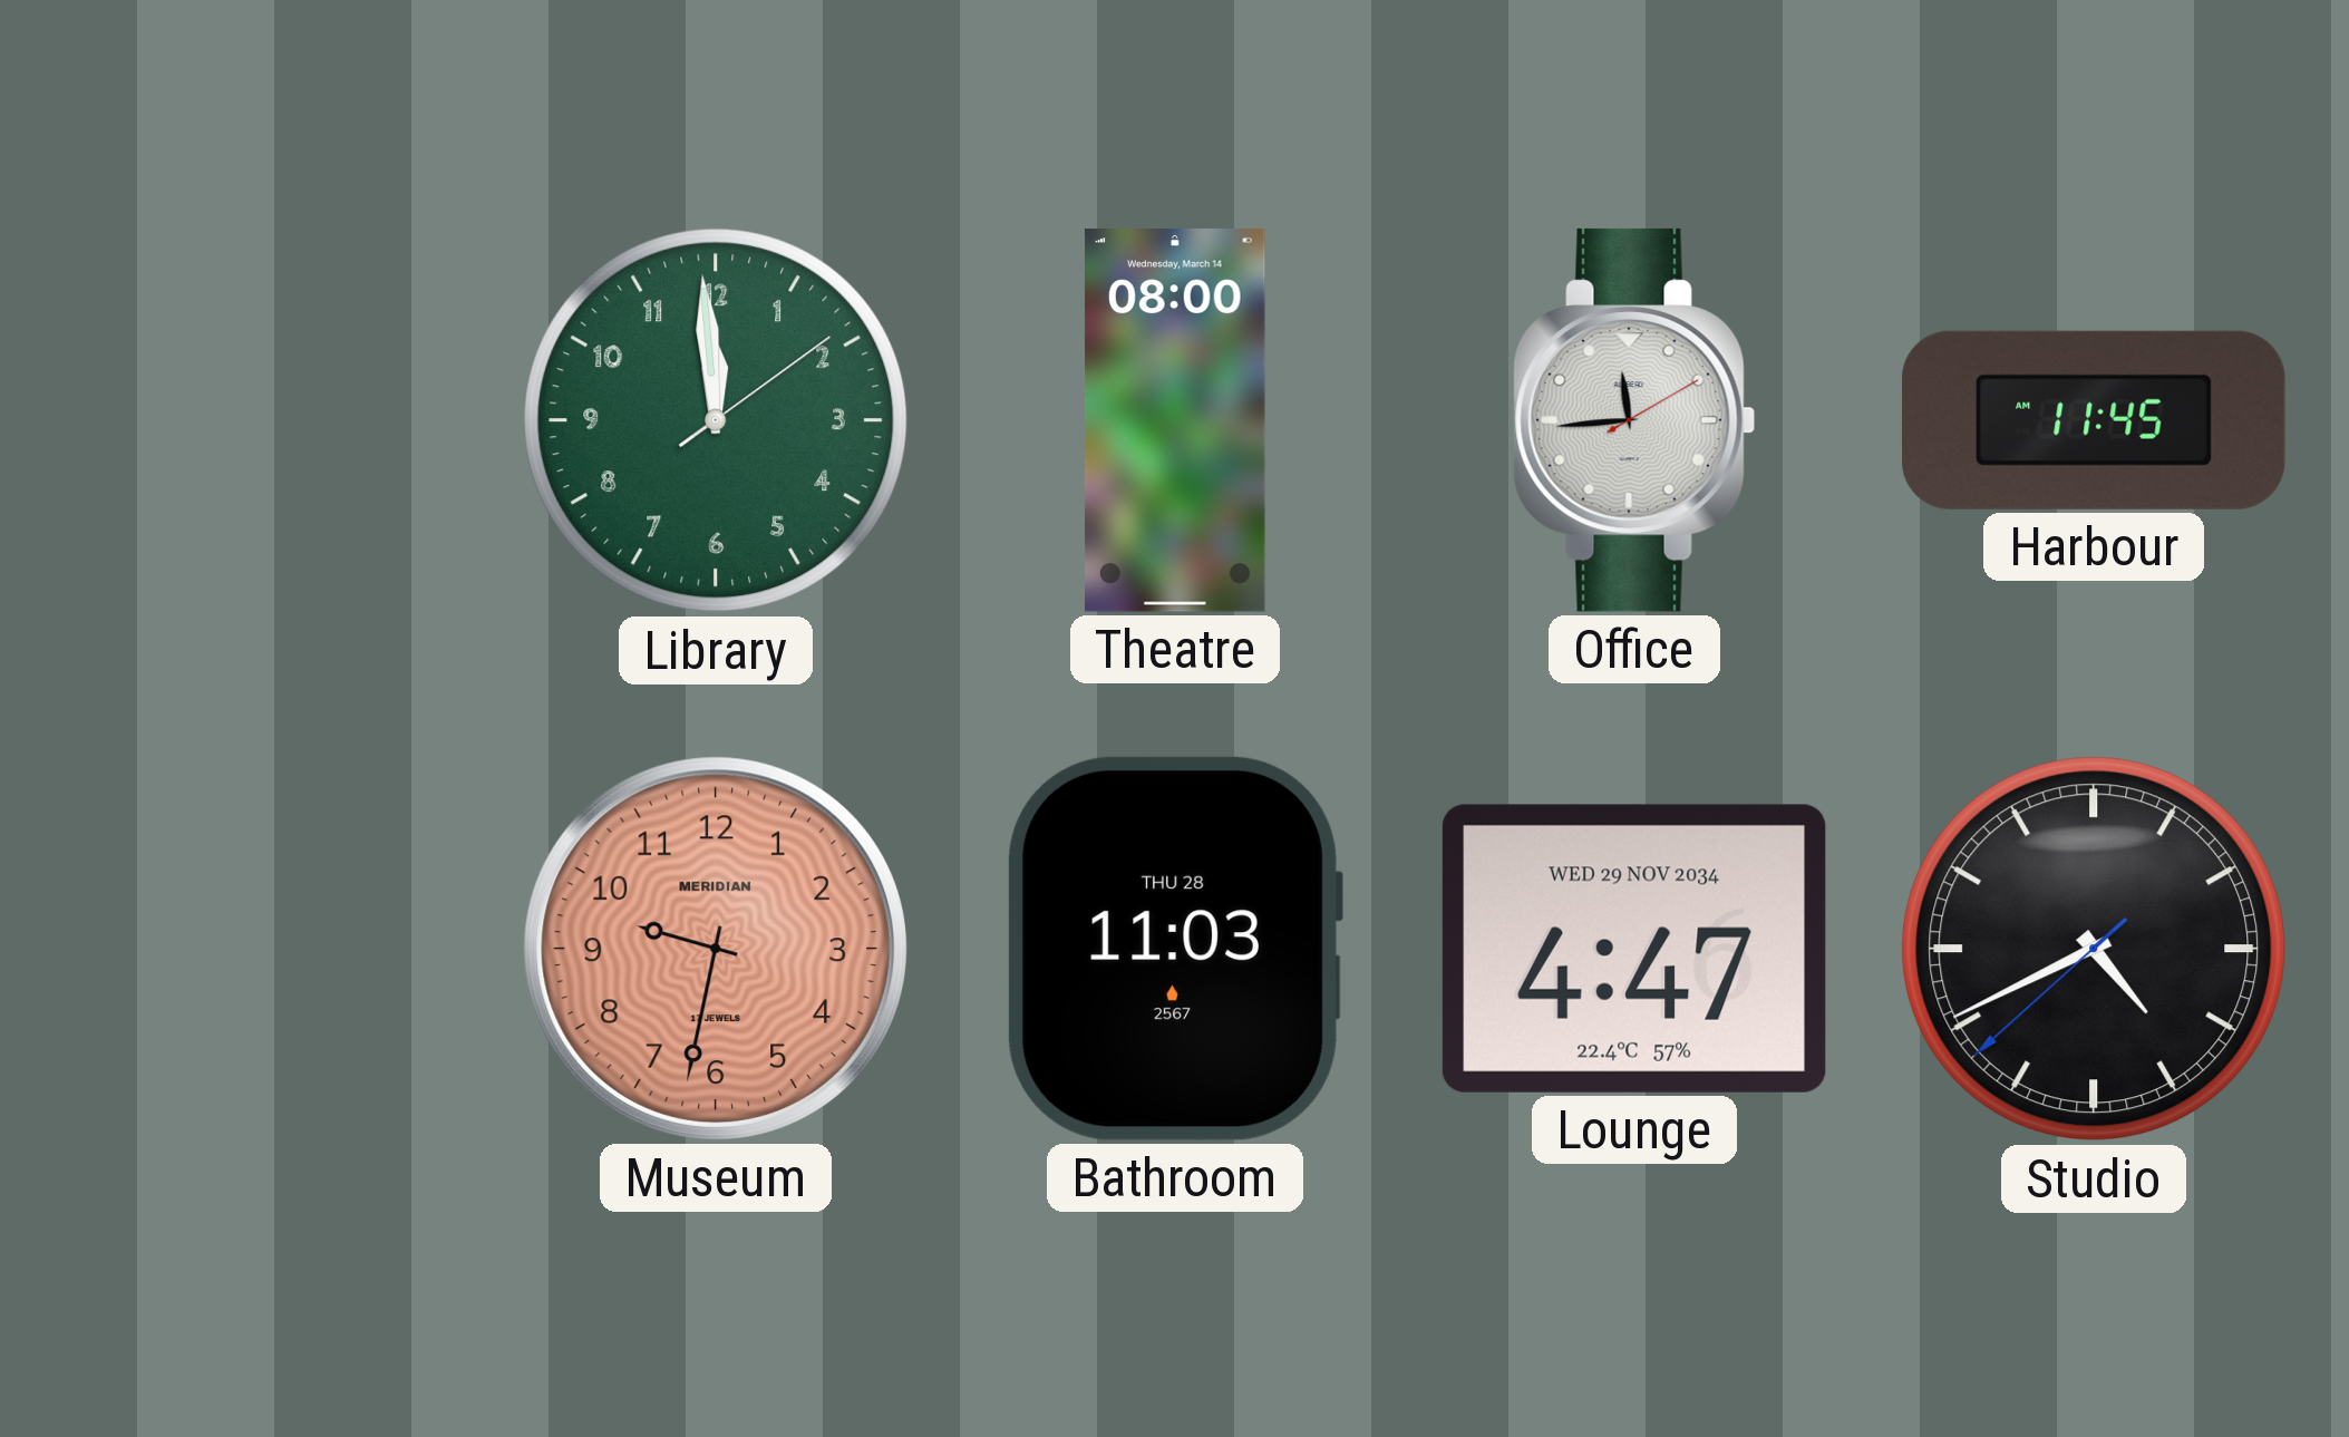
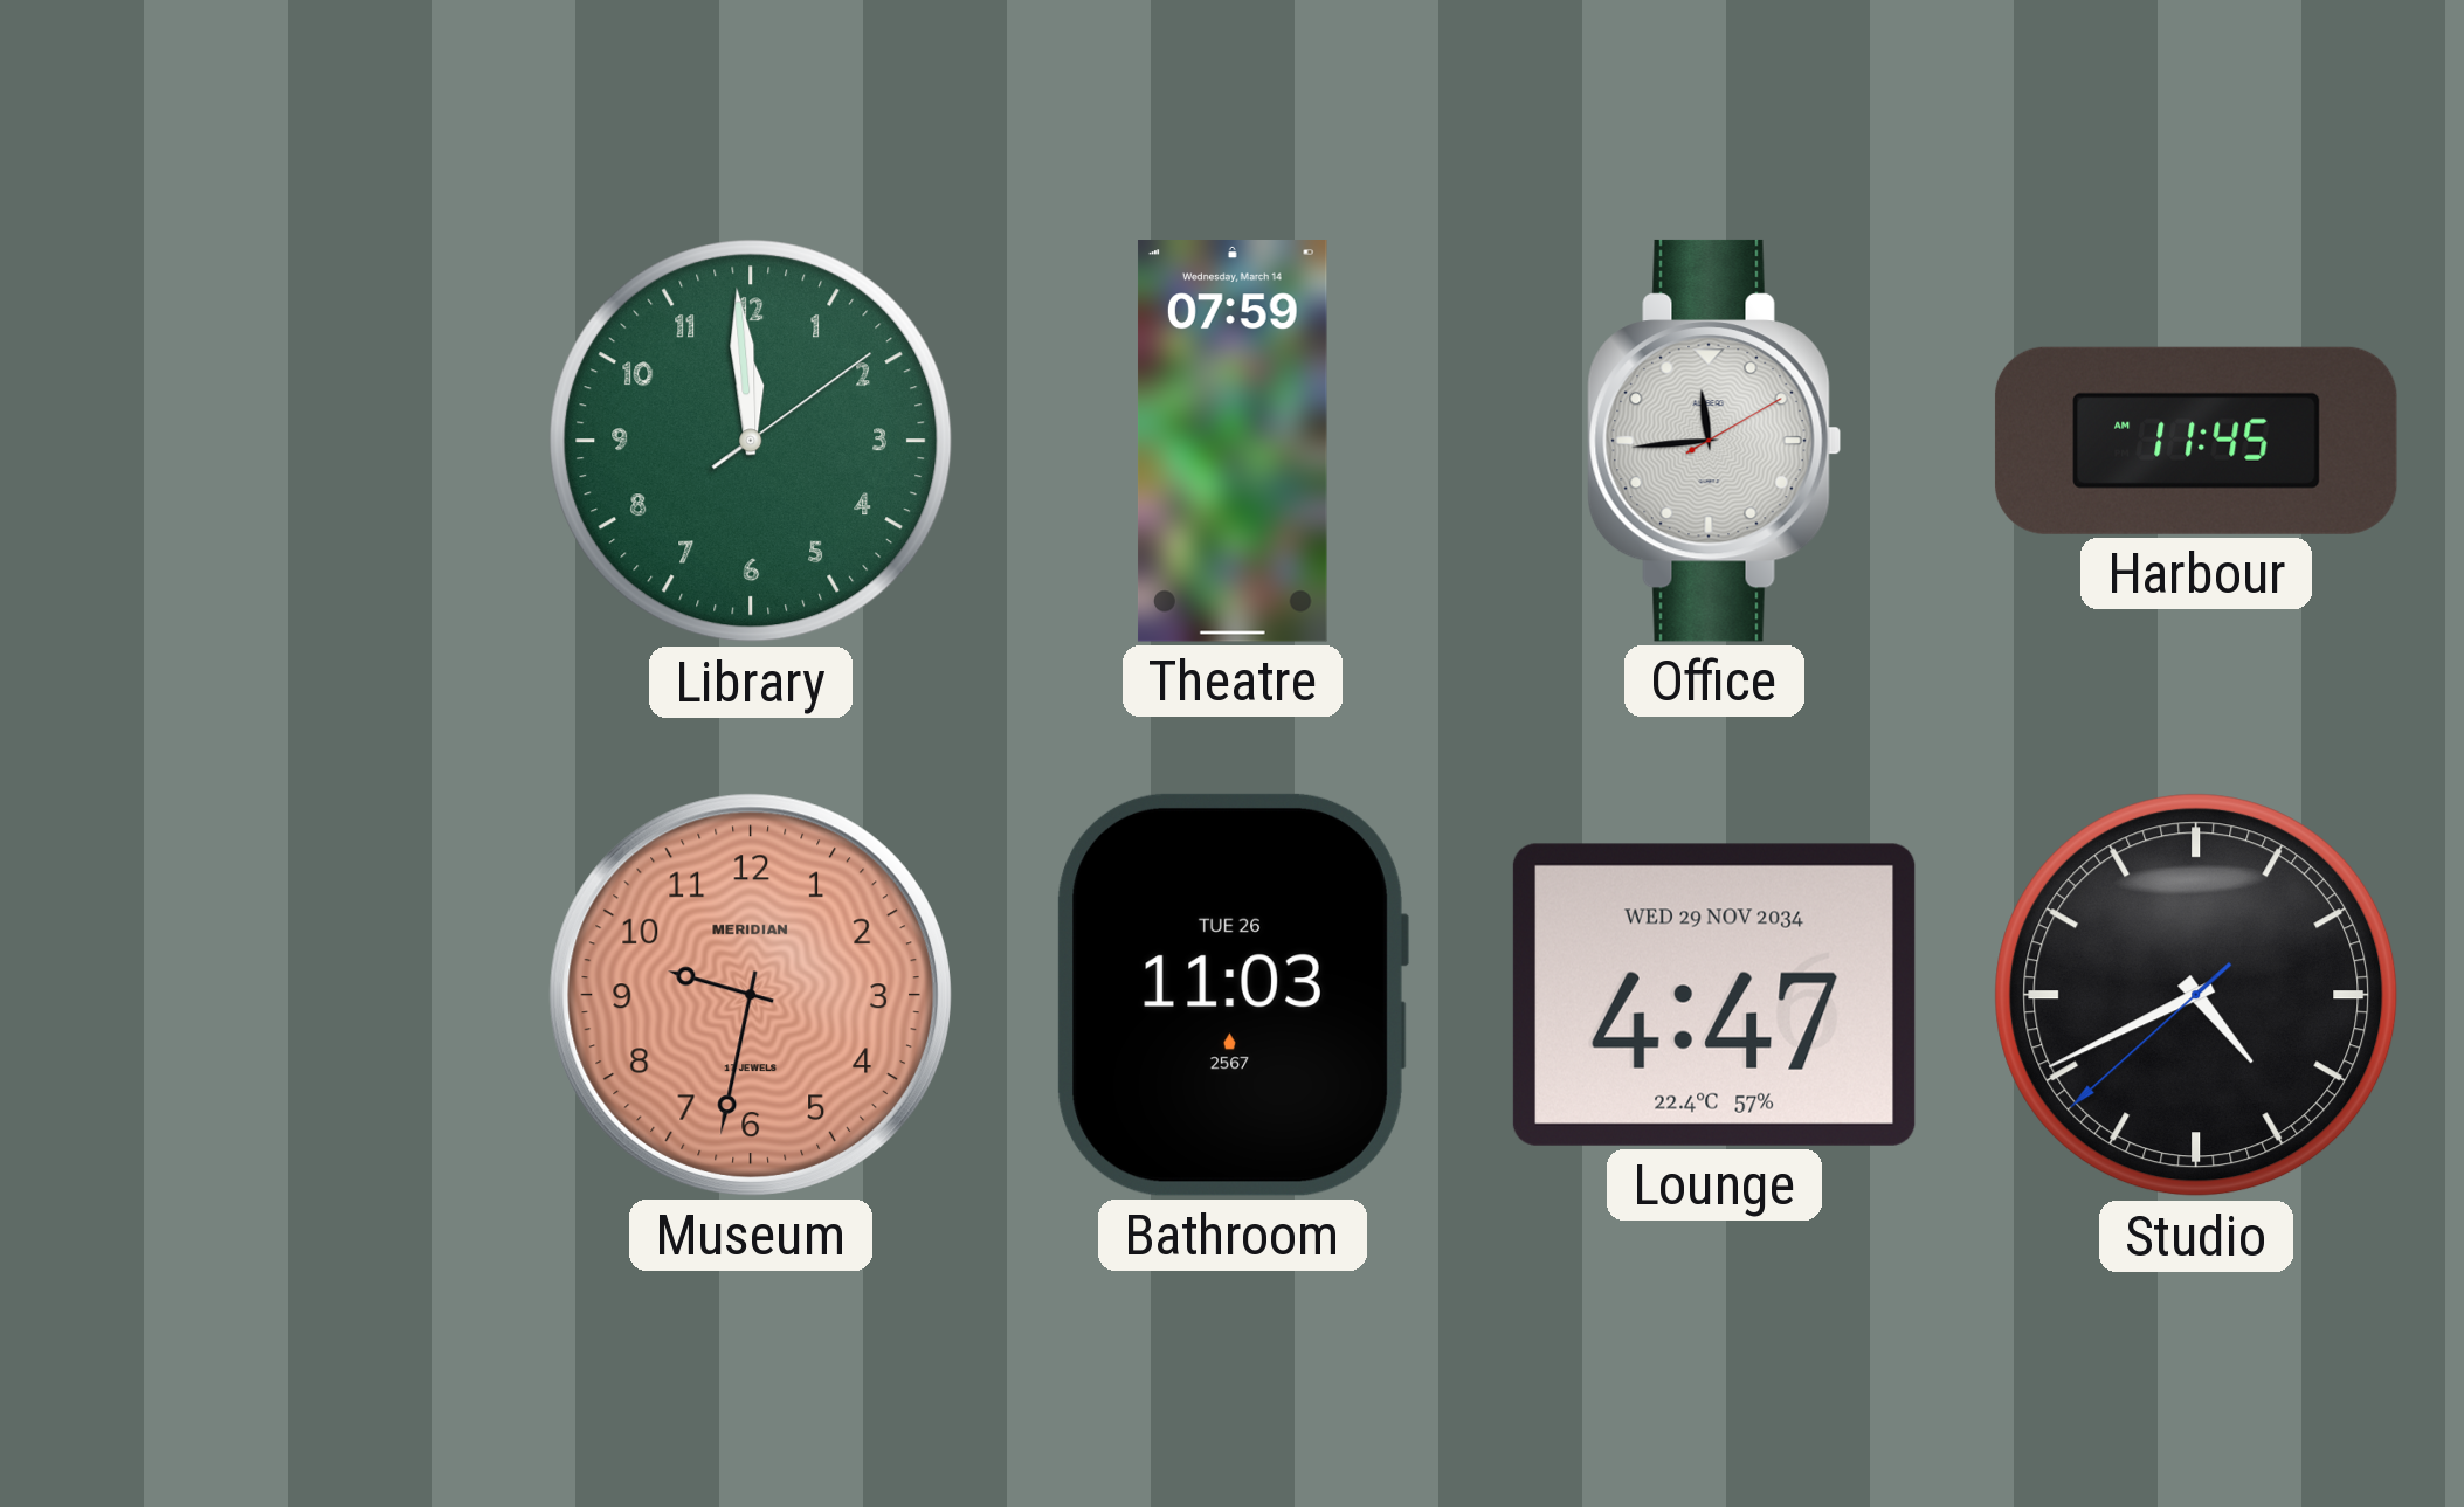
Theatre: 08:00 -> 07:59
Bathroom date: THU 28 -> TUE 26
